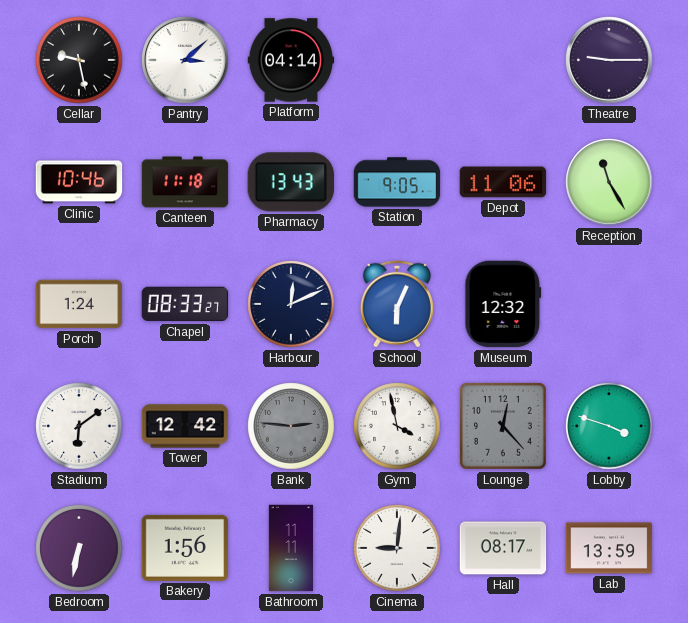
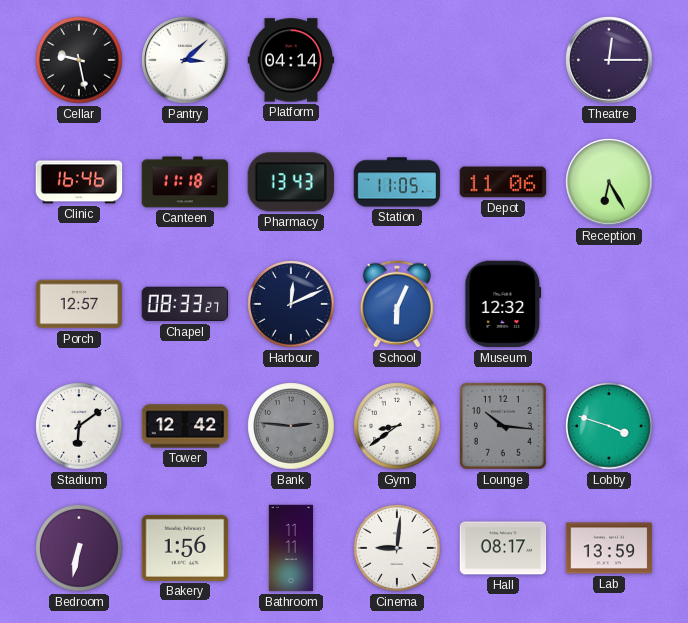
Theatre: 9:15 -> 12:15
Clinic: 10:46 -> 16:46
Station: 9:05 -> 11:05
Reception: 11:25 -> 6:25
Porch: 1:24 -> 12:57
Gym: 3:58 -> 8:39
Lounge: 12:23 -> 10:16
